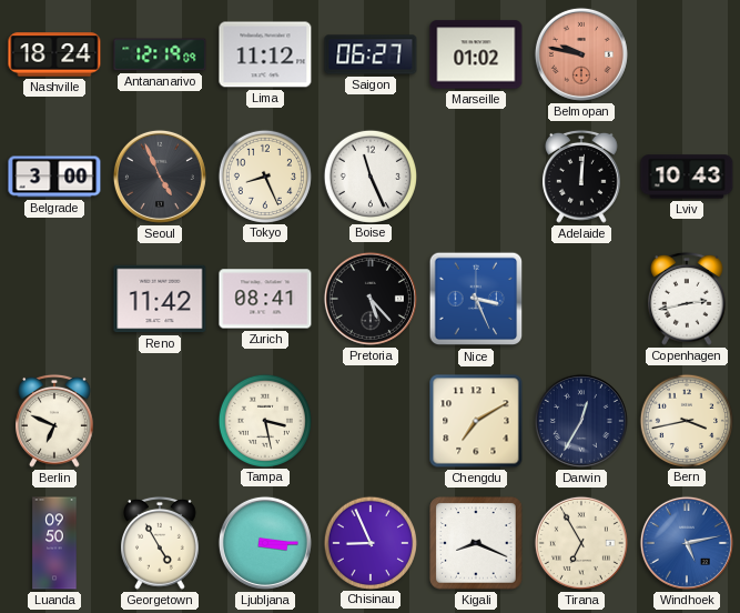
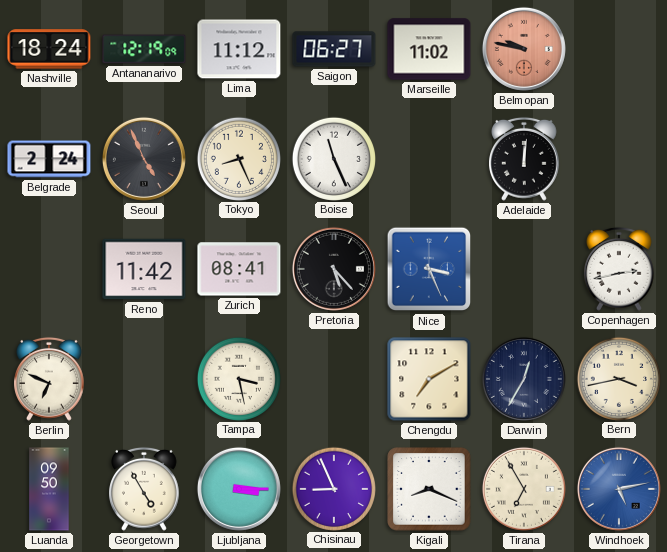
Marseille: 01:02 -> 11:02
Belgrade: 3:00 -> 2:24
Lviv: 10:43 -> none
